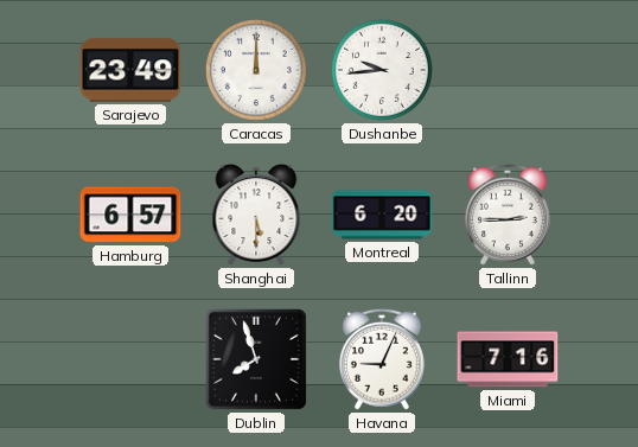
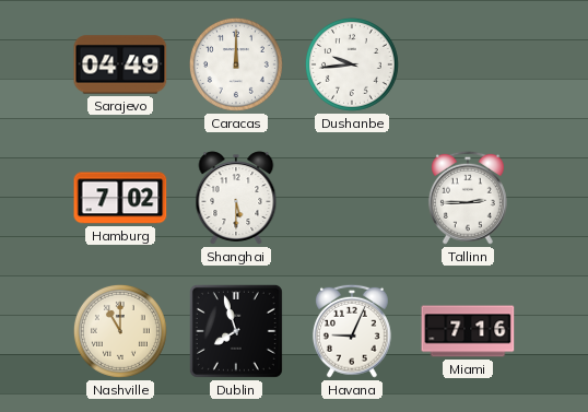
Sarajevo: 23:49 -> 04:49
Hamburg: 6:57 -> 7:02
Montreal: 6:20 -> none
Nashville: none -> 11:00
